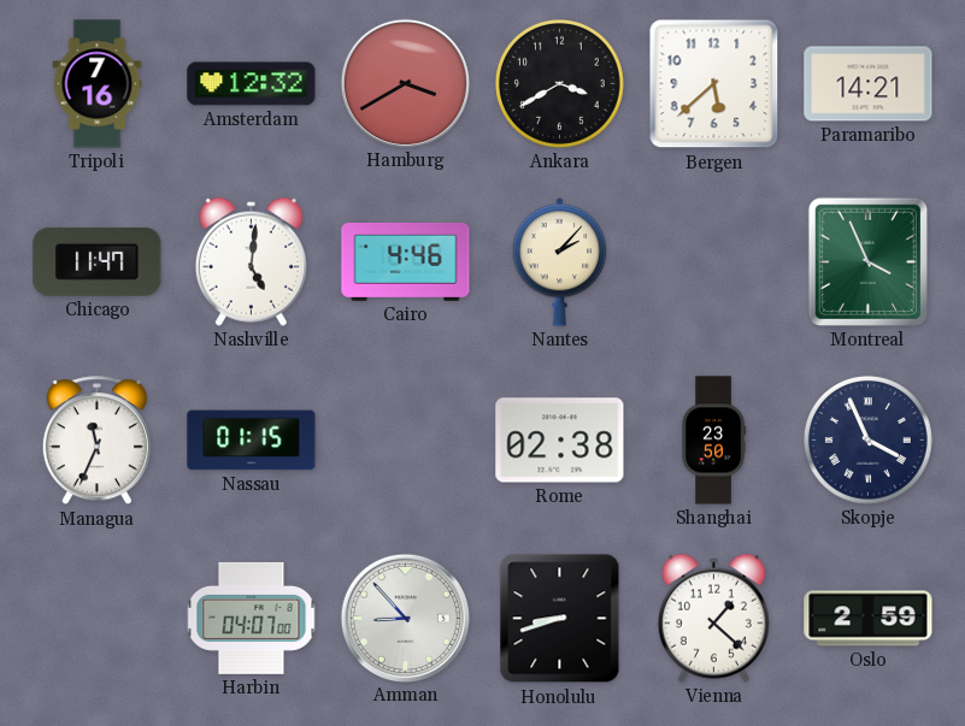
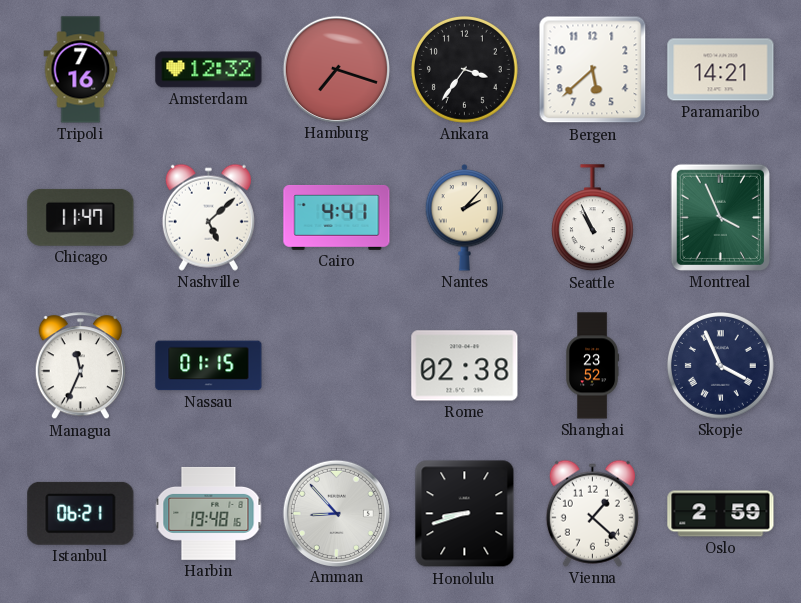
Hamburg: 3:40 -> 7:18
Ankara: 3:40 -> 3:36
Nashville: 5:01 -> 5:08
Cairo: 4:46 -> 4:41
Seattle: none -> 10:56
Shanghai: 23:50 -> 23:52
Istanbul: none -> 06:21
Harbin: 04:07 -> 19:48
